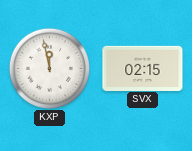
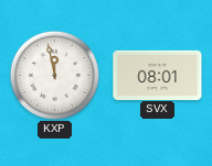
SVX: 02:15 -> 08:01
